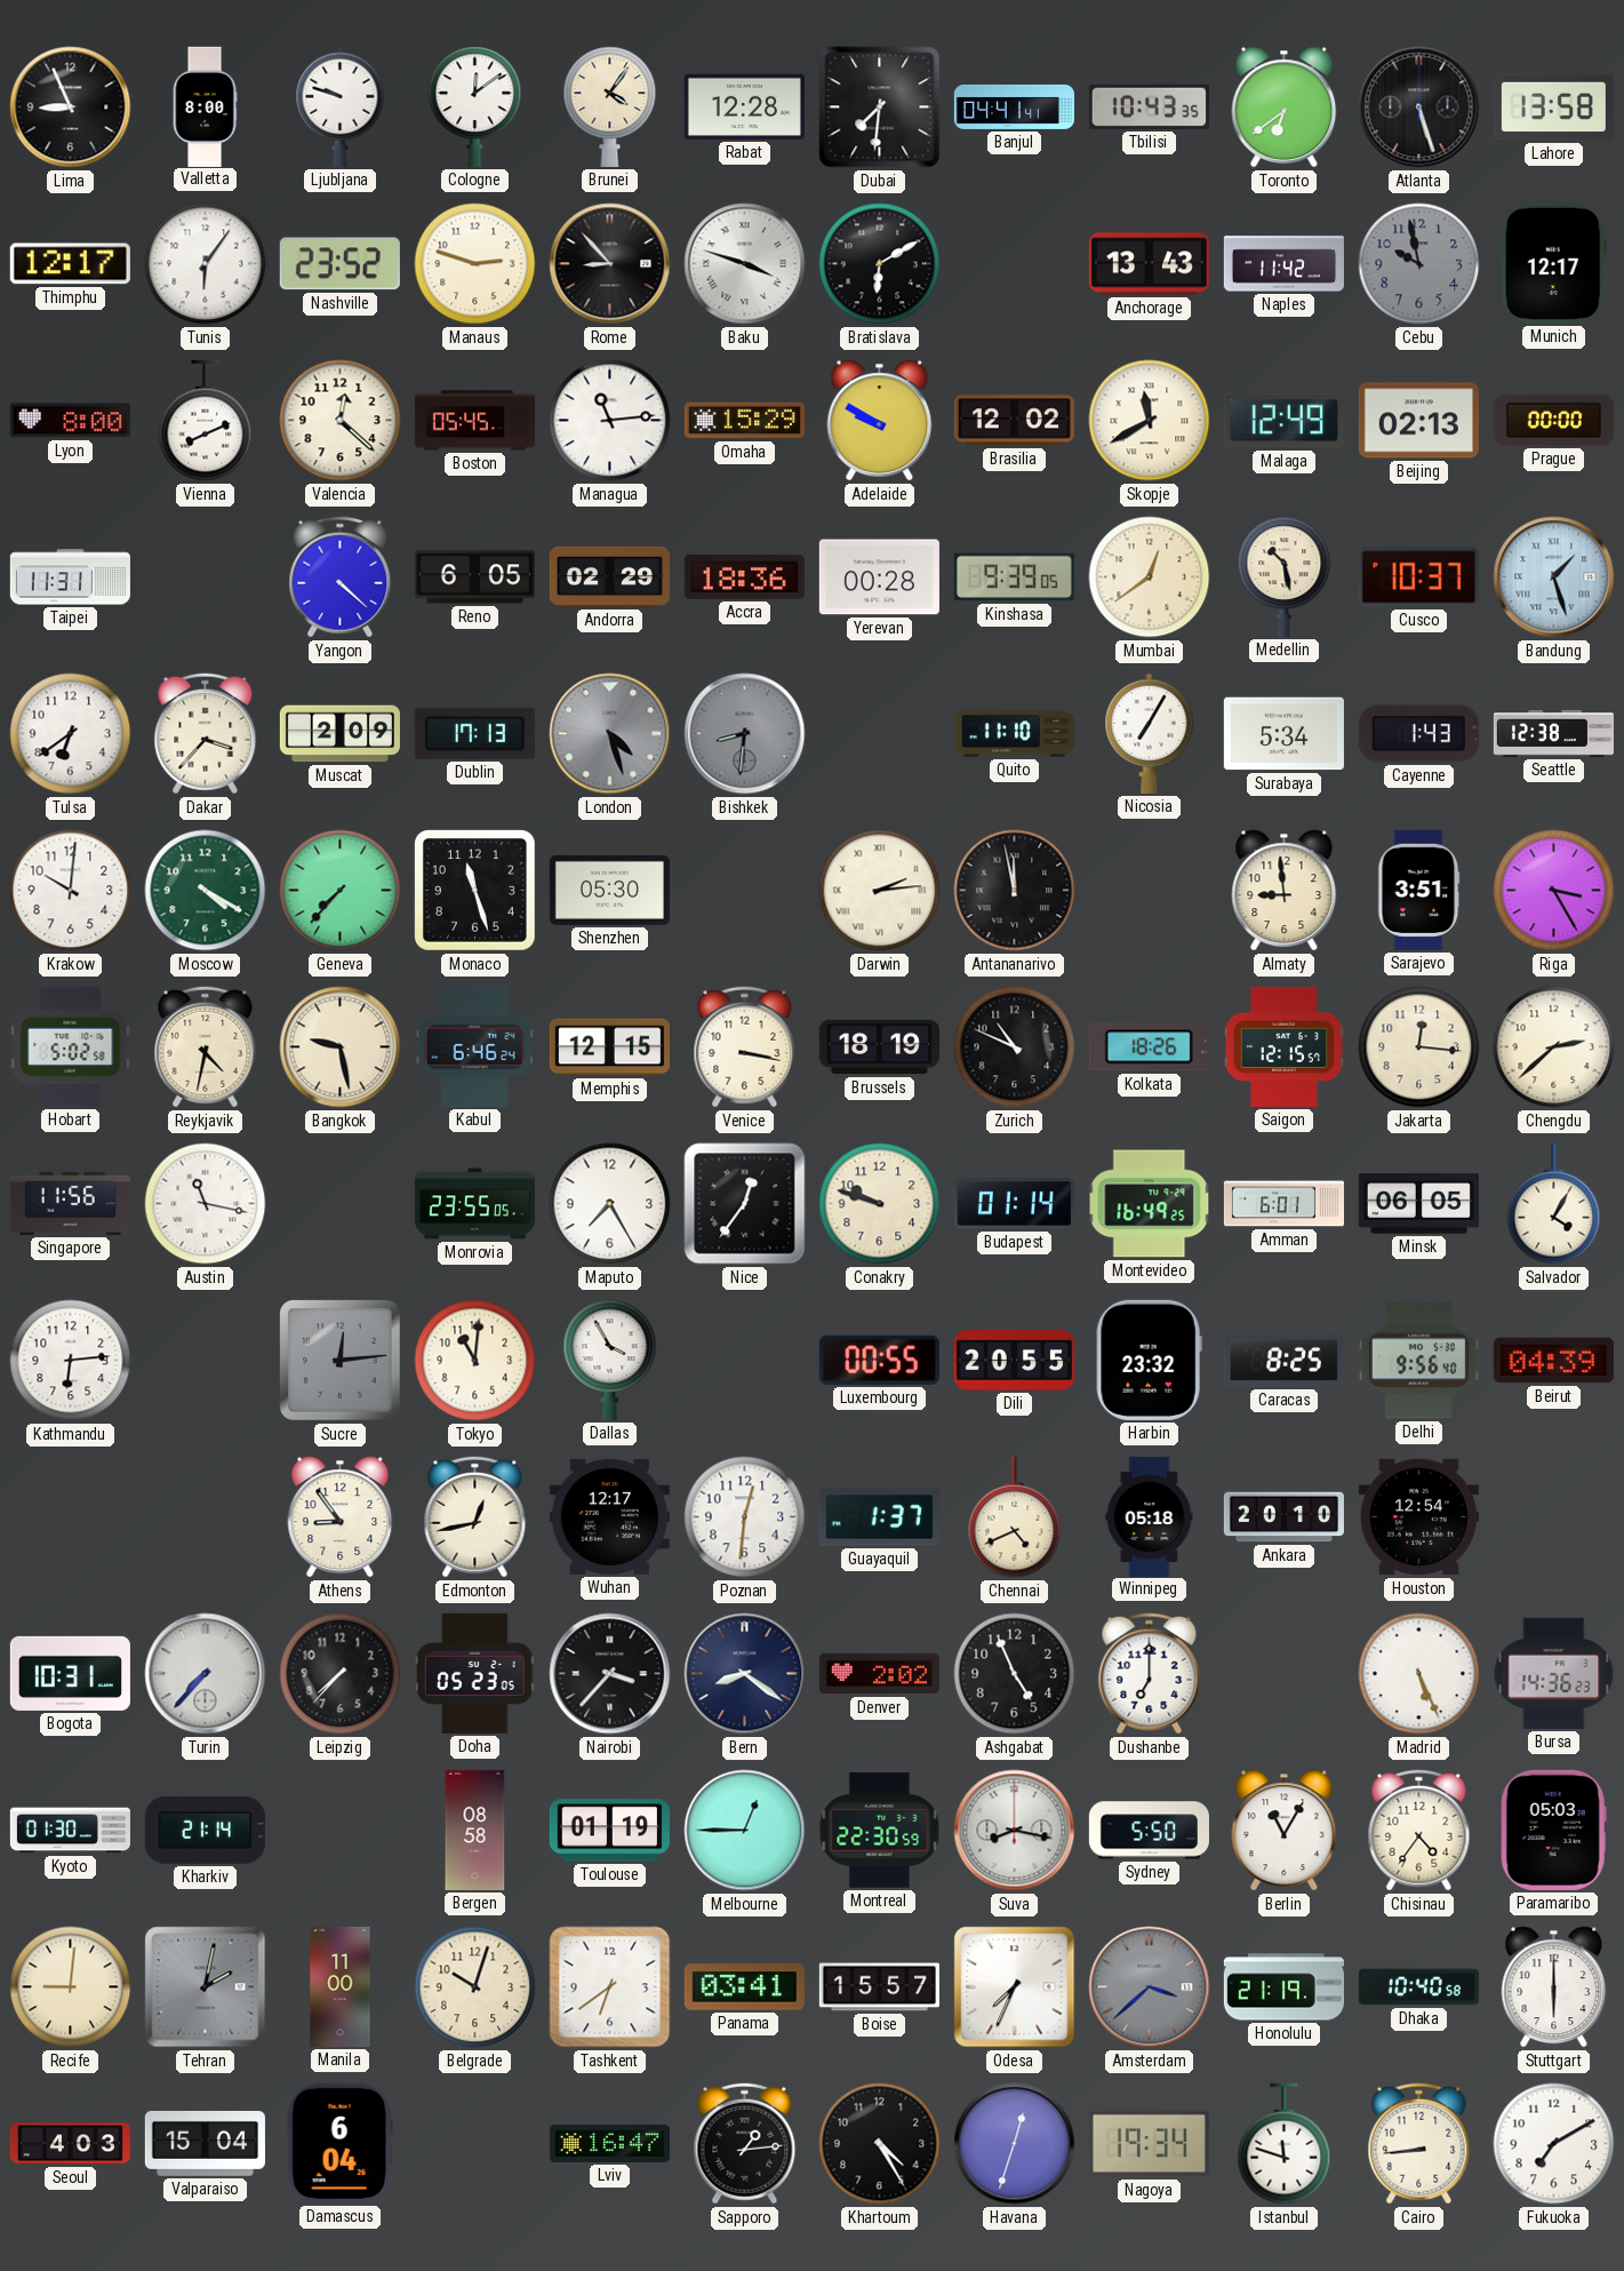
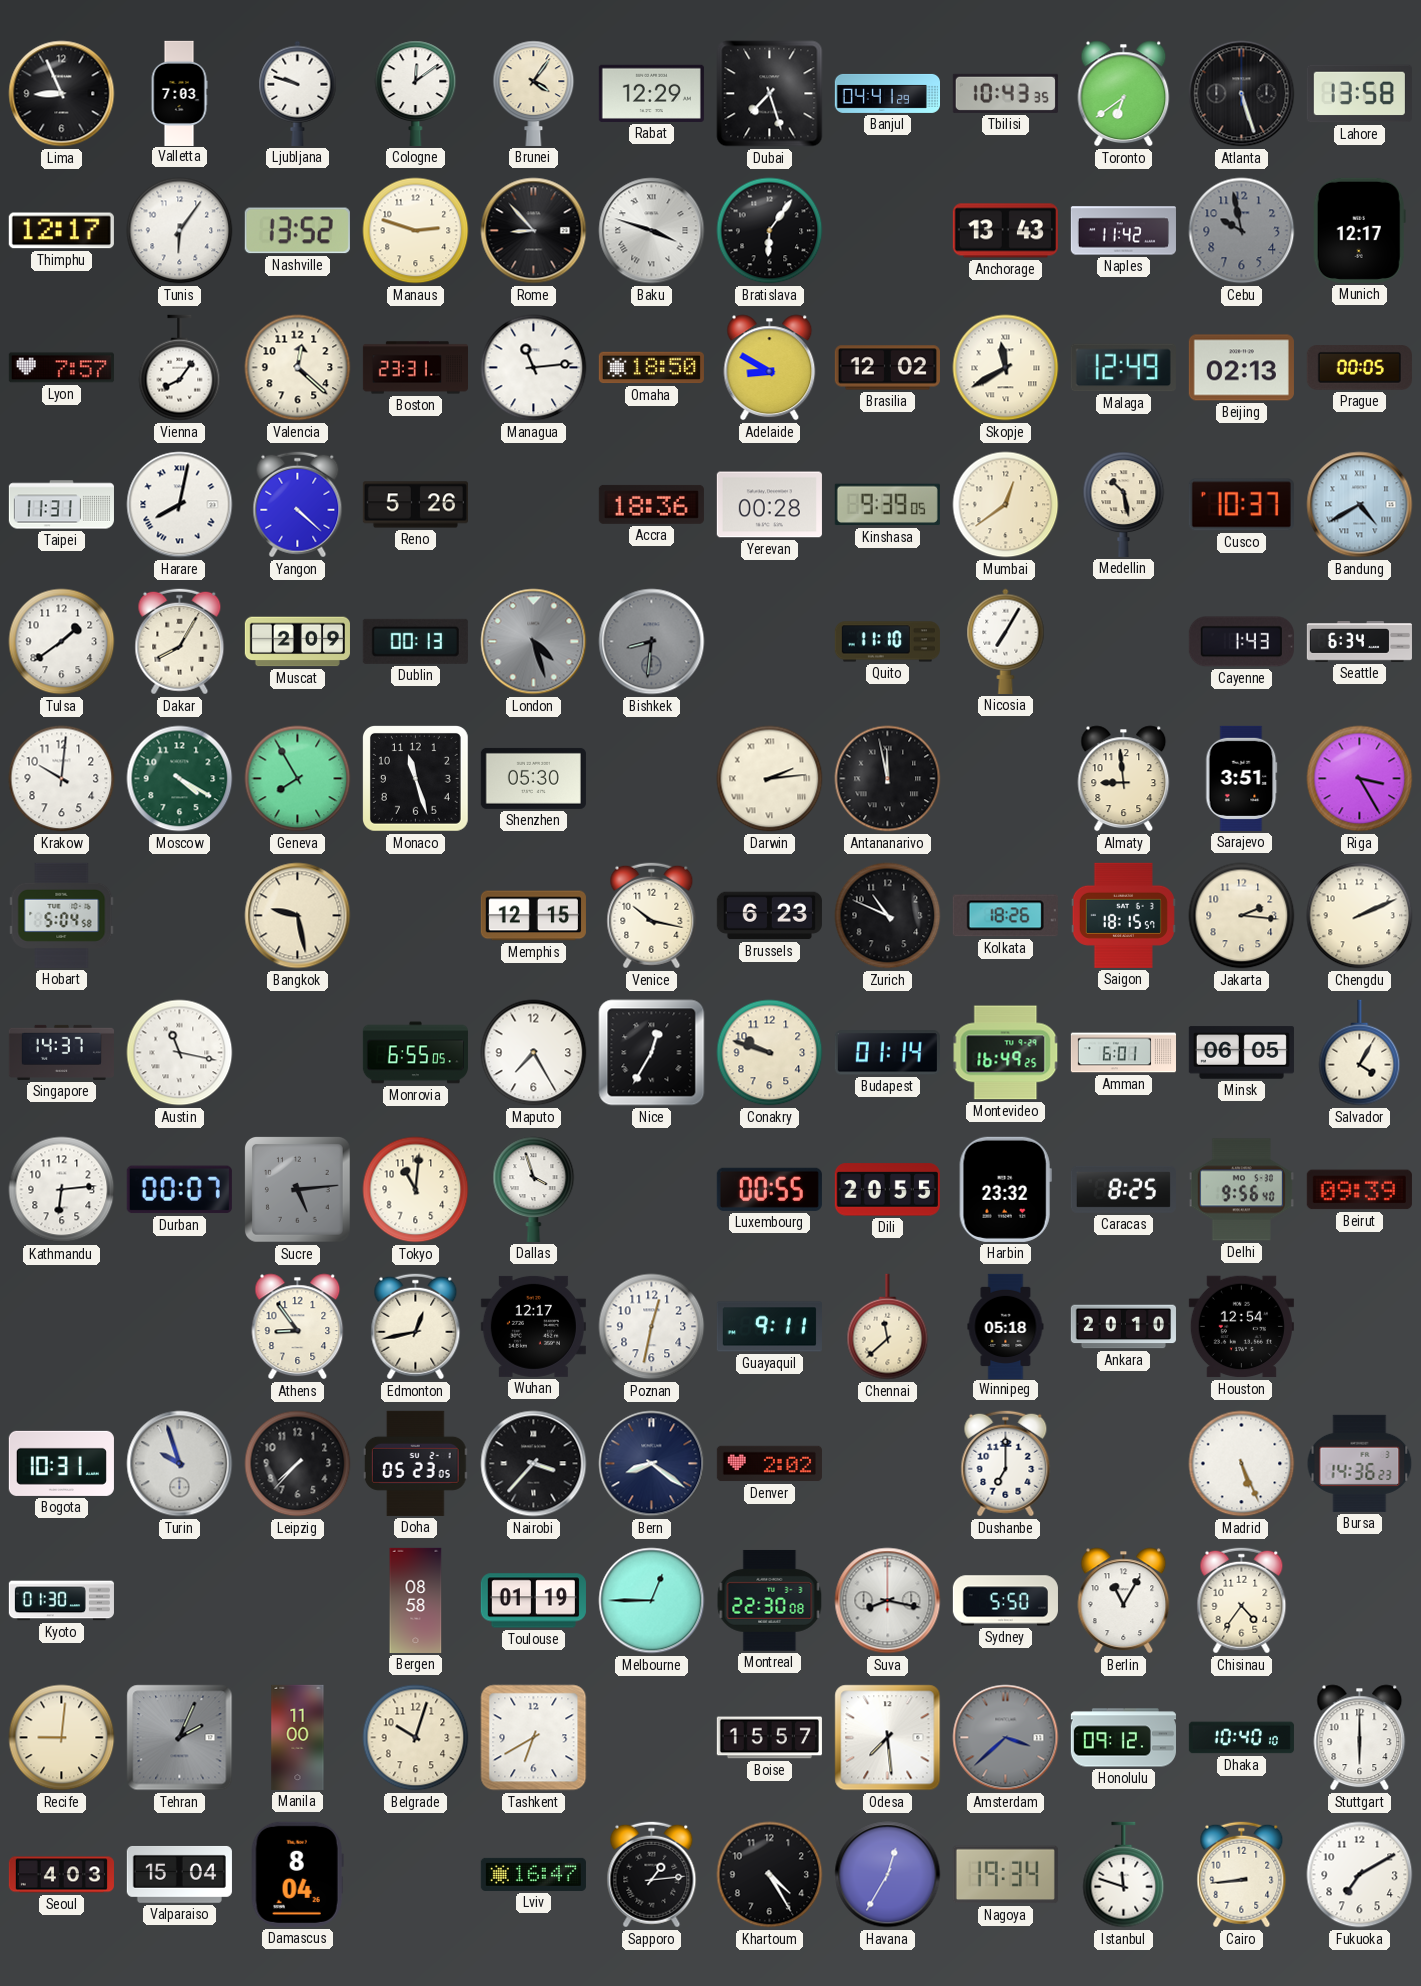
Valletta: 8:00 -> 7:03
Rabat: 12:28 -> 12:29
Dubai: 7:31 -> 7:27
Banjul: 04:41:41 -> 04:41:29
Nashville: 23:52 -> 13:52
Bratislava: 6:10 -> 6:06
Lyon: 8:00 -> 7:57
Vienna: 8:11 -> 8:06
Boston: 05:45 -> 23:31
Omaha: 15:29 -> 18:50
Adelaide: 9:50 -> 8:50
Prague: 00:00 -> 00:05
Harare: none -> 8:02
Reno: 6:05 -> 5:26
Andorra: 02:29 -> none
Bandung: 1:27 -> 4:40
Tulsa: 6:39 -> 1:39
Dakar: 3:37 -> 8:05
Dublin: 17:13 -> 00:13
Surabaya: 5:34 -> none
Seattle: 12:38 -> 6:34
Geneva: 7:37 -> 7:55
Hobart: 5:02 -> 5:04
Reykjavik: 4:32 -> none
Kabul: 6:46 -> none
Venice: 3:17 -> 10:17
Brussels: 18:19 -> 6:23
Saigon: 12:15 -> 18:15
Jakarta: 12:16 -> 2:16
Chengdu: 2:38 -> 2:11
Singapore: 11:56 -> 14:37
Monrovia: 23:55 -> 6:55
Nice: 12:36 -> 12:35
Durban: none -> 00:07
Sucre: 12:14 -> 5:14
Dallas: 3:55 -> 3:57
Beirut: 04:39 -> 09:39
Poznan: 12:31 -> 12:32
Guayaquil: 1:37 -> 9:11
Chennai: 4:41 -> 11:38
Turin: 7:37 -> 9:57
Ashgabat: 4:56 -> none
Kharkiv: 21:14 -> none
Montreal: 22:30:59 -> 22:30:08
Paramaribo: 05:03 -> none
Tehran: 2:02 -> 2:04
Tashkent: 6:39 -> 6:40
Panama: 03:41 -> none
Odesa: 7:34 -> 7:29
Honolulu: 21:19 -> 09:12
Dhaka: 10:40:58 -> 10:40:10
Damascus: 6:04 -> 8:04
Havana: 12:33 -> 12:35
